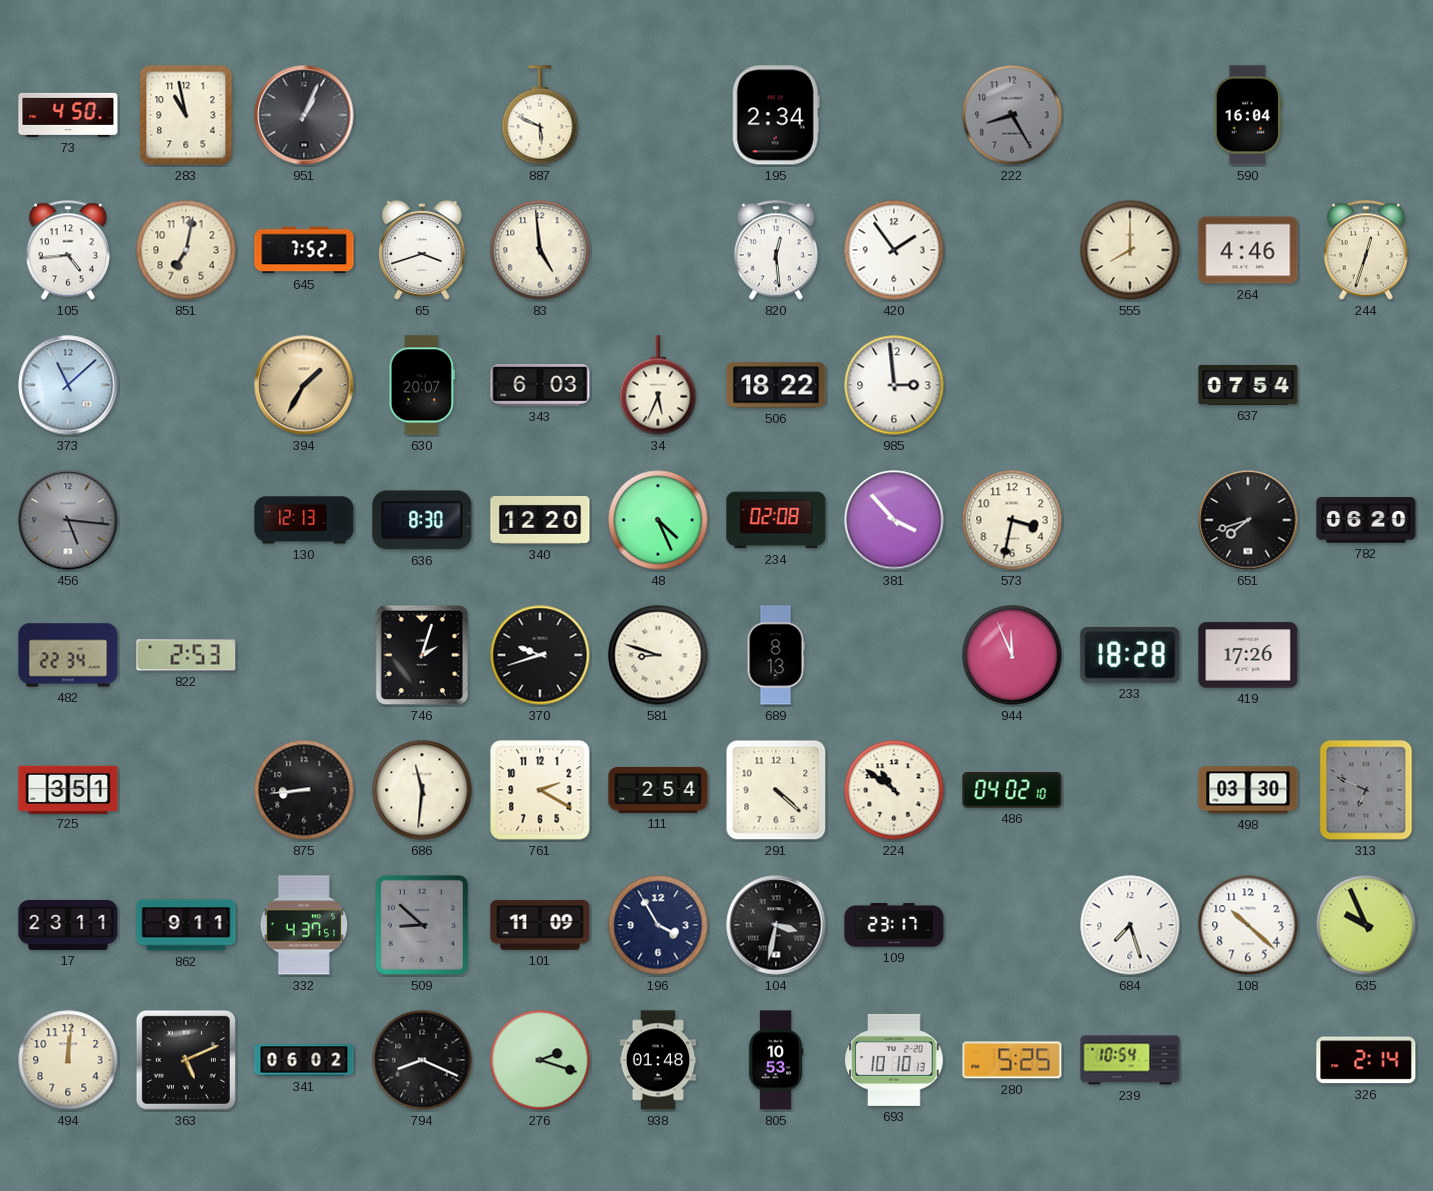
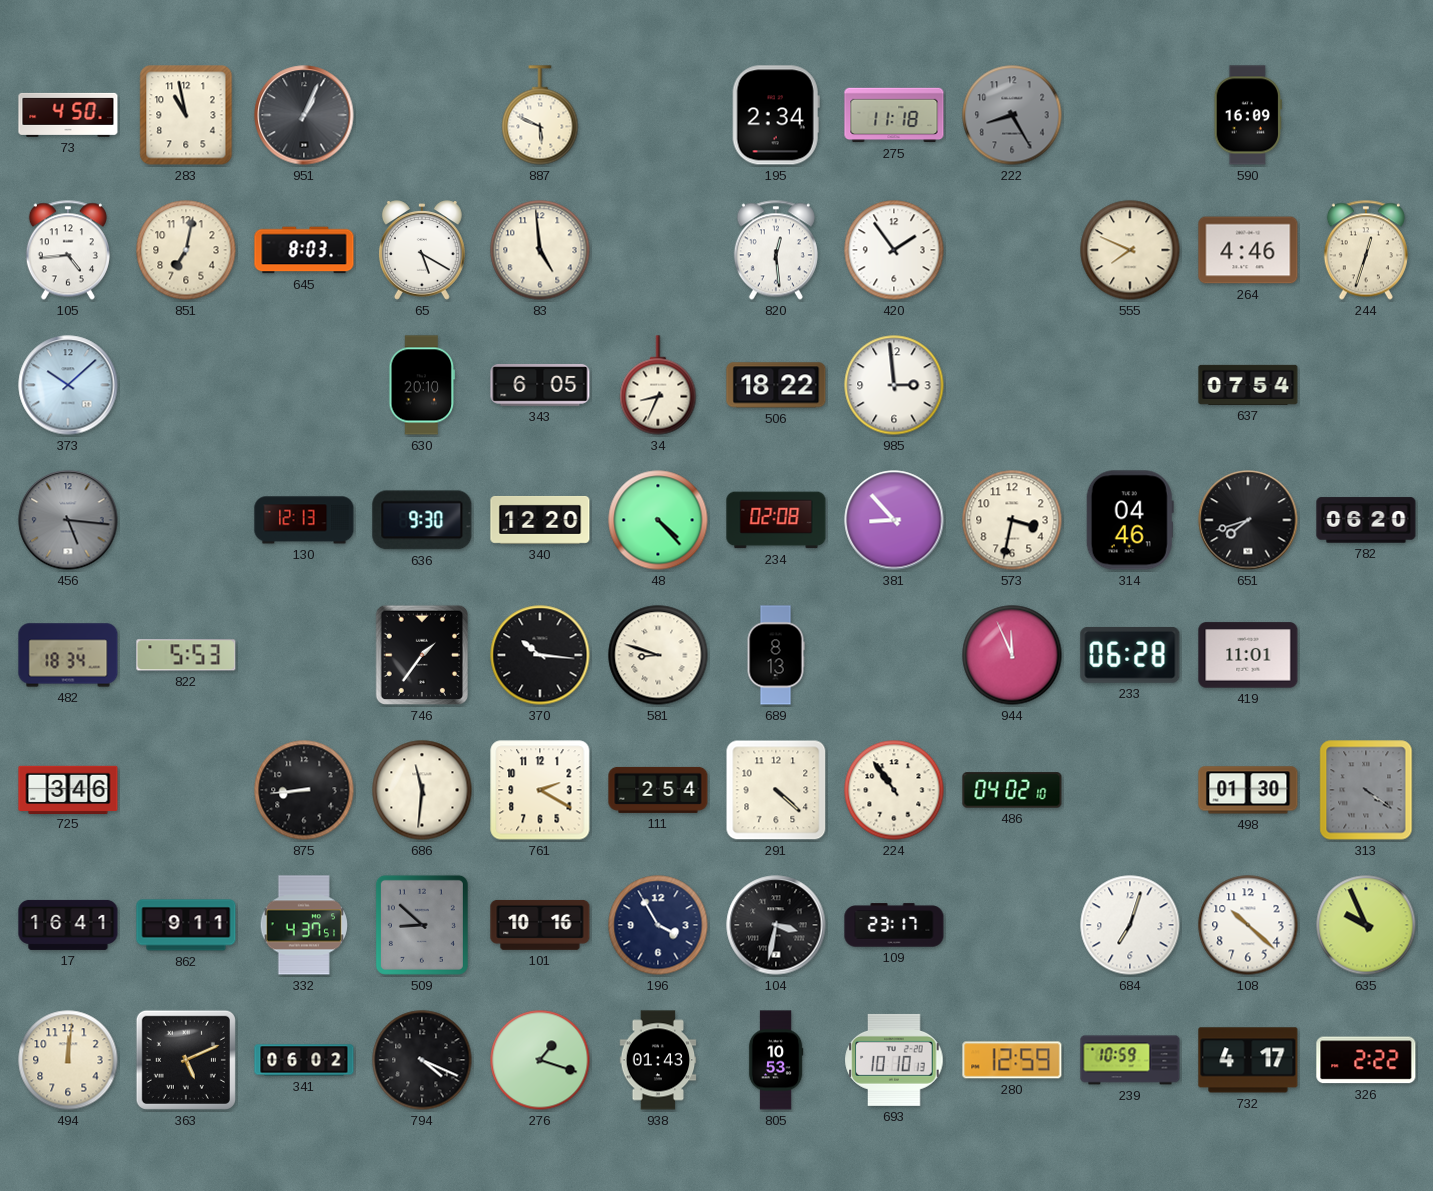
275: none -> 11:18
590: 16:04 -> 16:09
645: 7:52 -> 8:03
65: 3:42 -> 5:20
555: 8:00 -> 7:49
373: 11:08 -> 10:08
394: 1:35 -> none
630: 20:07 -> 20:10
343: 6:03 -> 6:05
34: 5:34 -> 8:34
636: 8:30 -> 9:30
48: 4:26 -> 4:23
381: 3:53 -> 8:53
314: none -> 04:46
482: 22:34 -> 18:34
822: 2:53 -> 5:53
746: 2:03 -> 1:36
370: 9:42 -> 10:16
233: 18:28 -> 06:28
419: 17:26 -> 11:01
725: 3:51 -> 3:46
224: 10:51 -> 10:54
498: 03:30 -> 01:30
313: 6:49 -> 4:21
17: 23:11 -> 16:41
101: 11:09 -> 10:16
684: 7:27 -> 7:03
794: 8:19 -> 4:19
276: 2:18 -> 1:18
938: 01:48 -> 01:43
280: 5:25 -> 12:59
239: 10:54 -> 10:59
732: none -> 4:17
326: 2:14 -> 2:22
